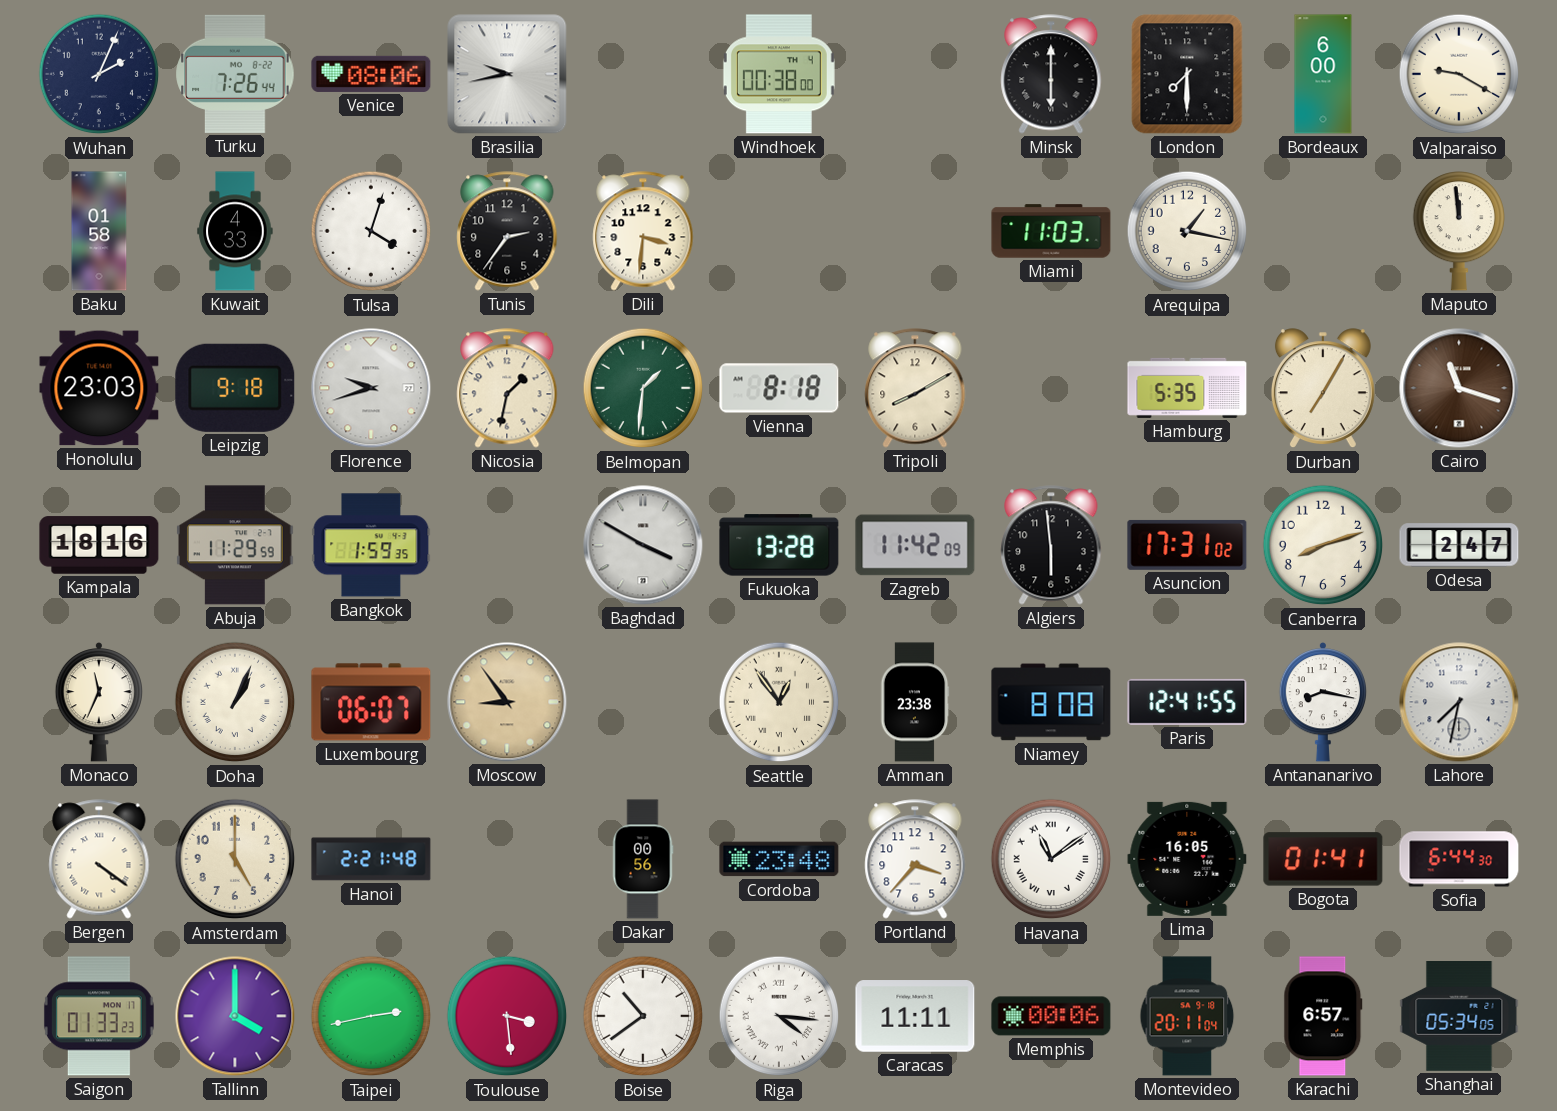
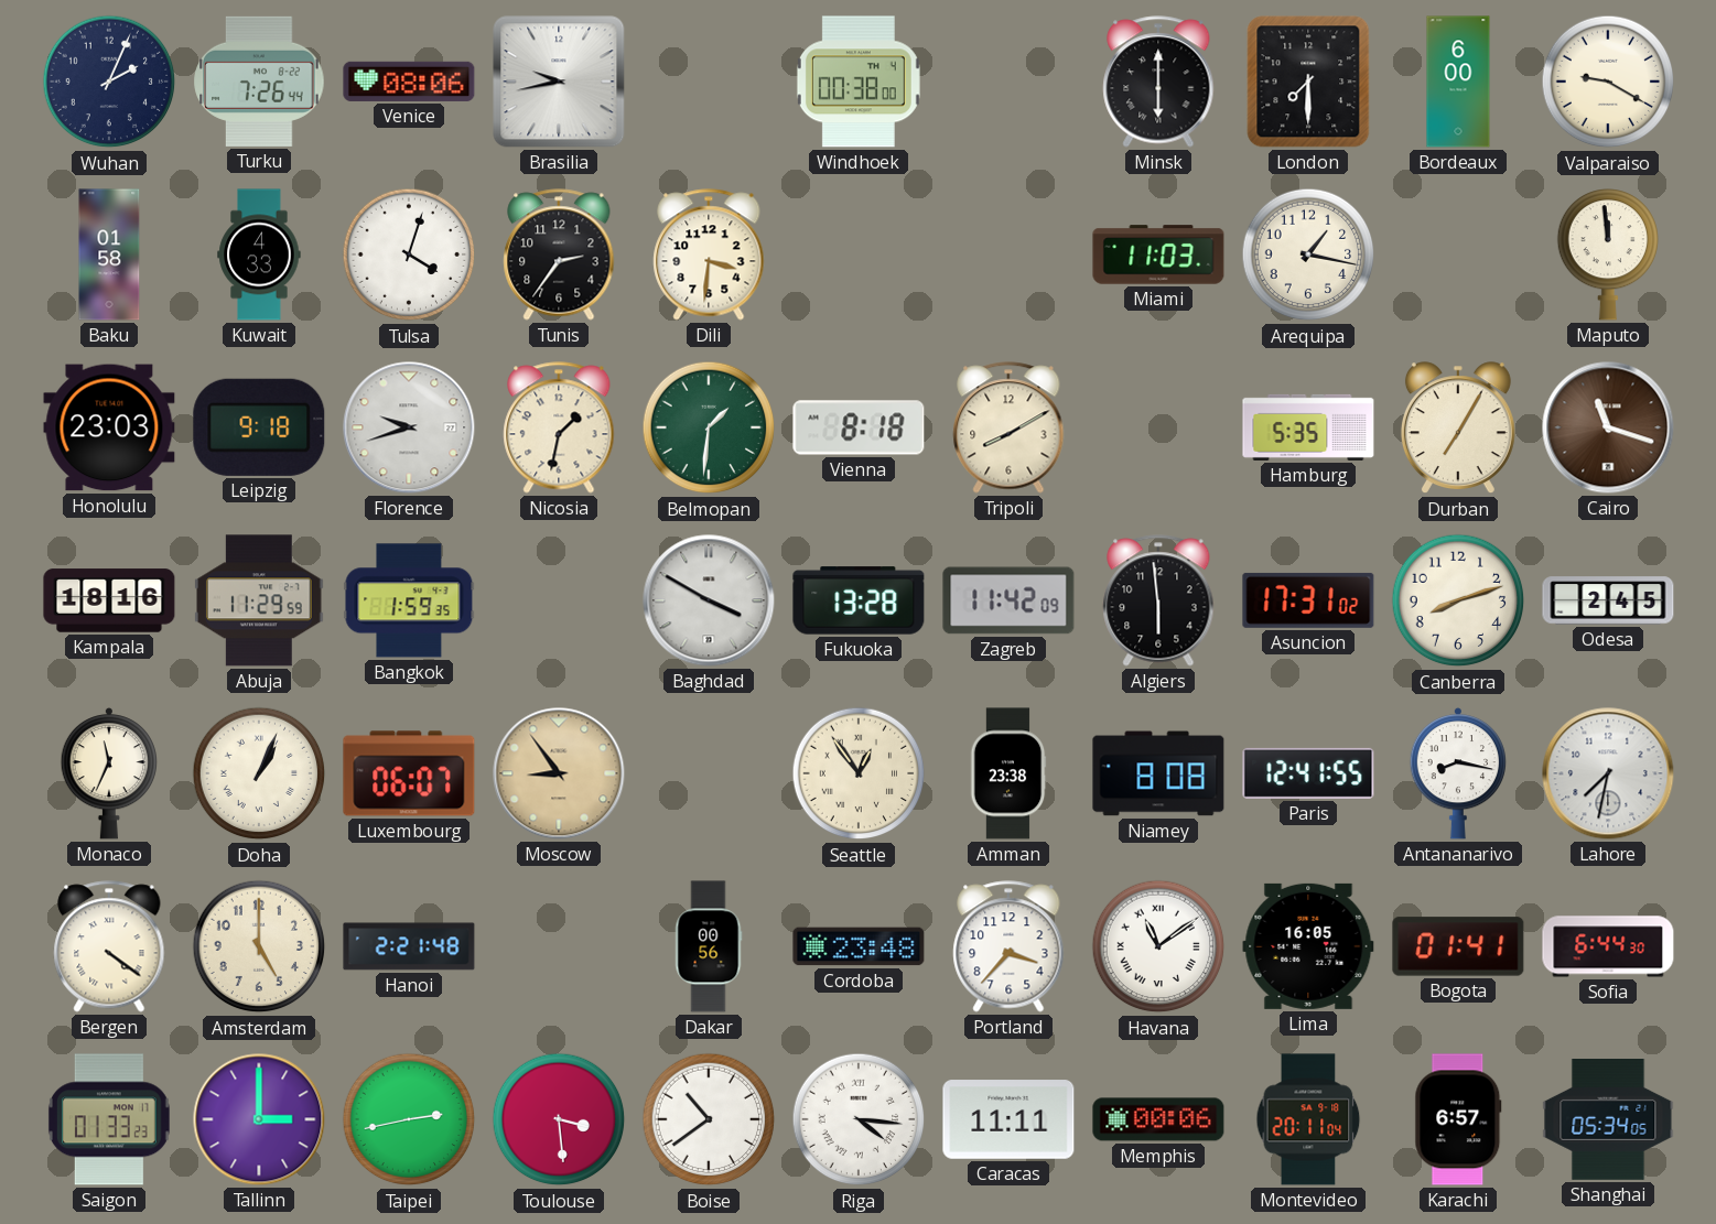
Odesa: 2:47 -> 2:45
Tallinn: 4:00 -> 3:00
